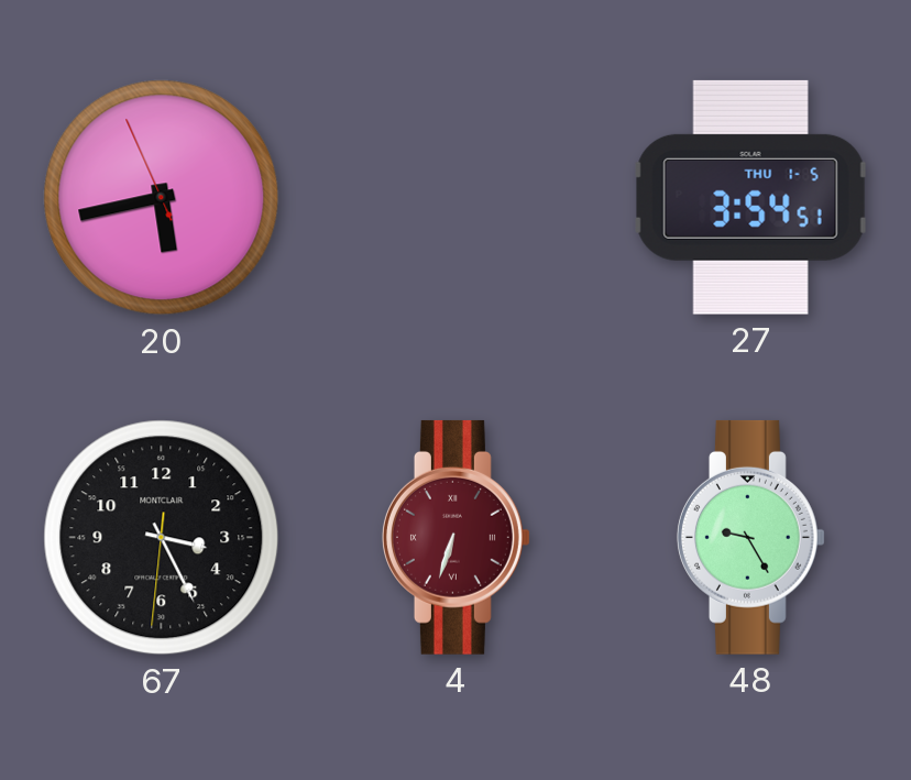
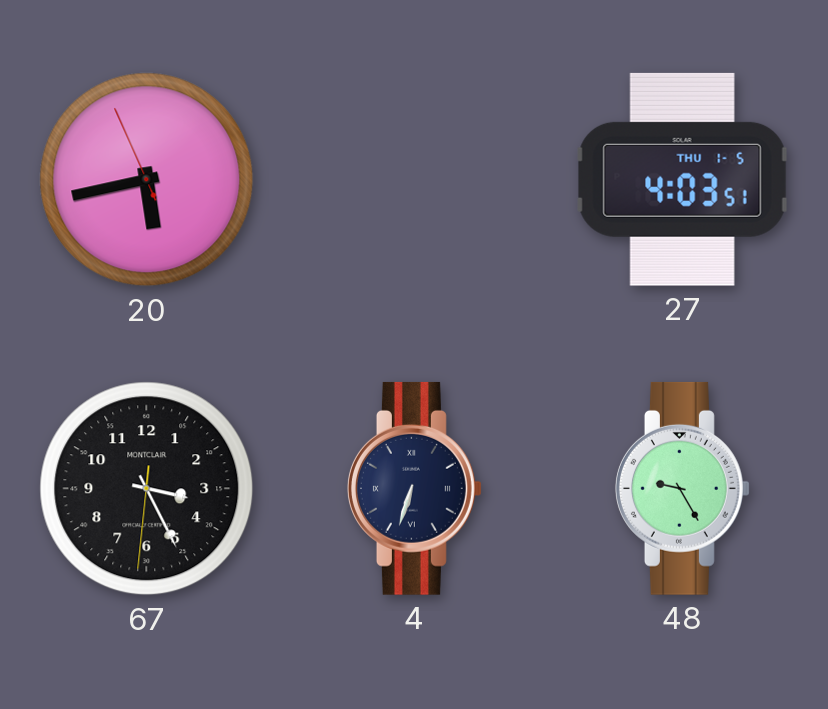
27: 3:54 -> 4:03
4 dial: burgundy -> navy
